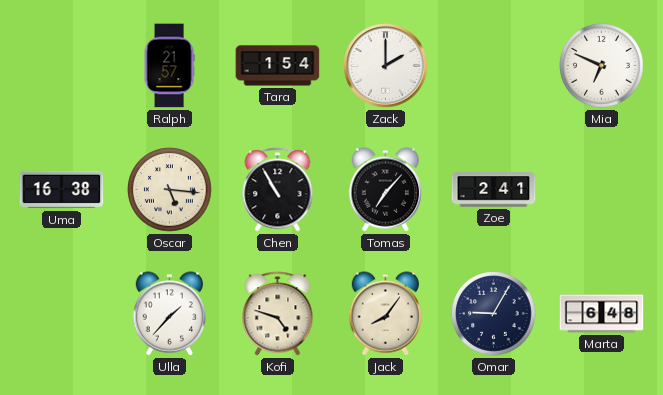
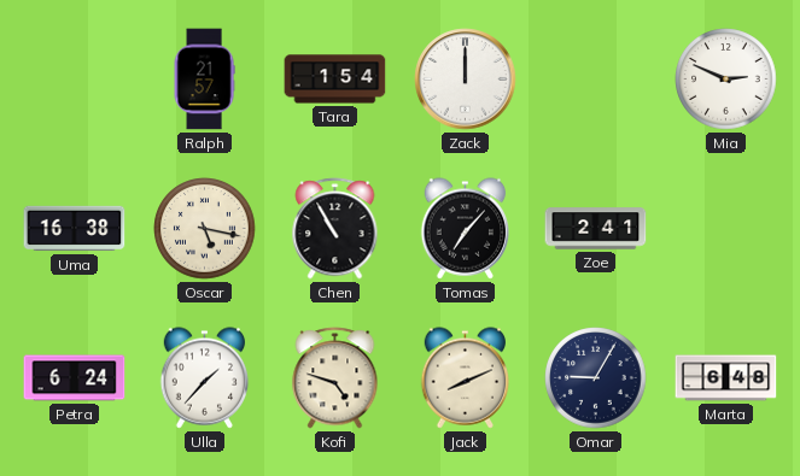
Zack: 2:00 -> 12:00
Mia: 6:49 -> 2:49
Oscar: 5:16 -> 5:17
Petra: none -> 6:24
Jack: 8:06 -> 8:11
